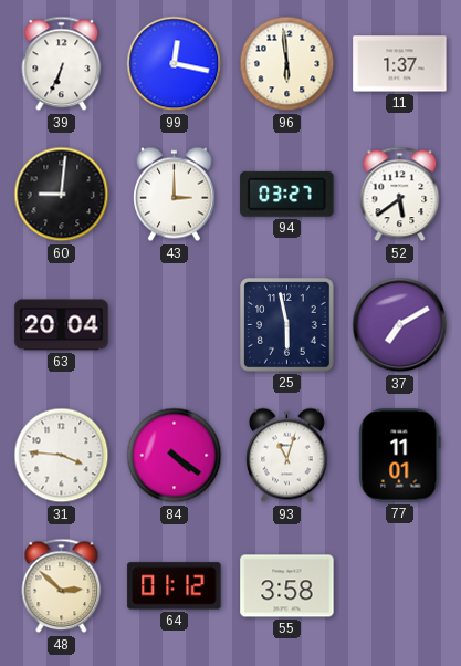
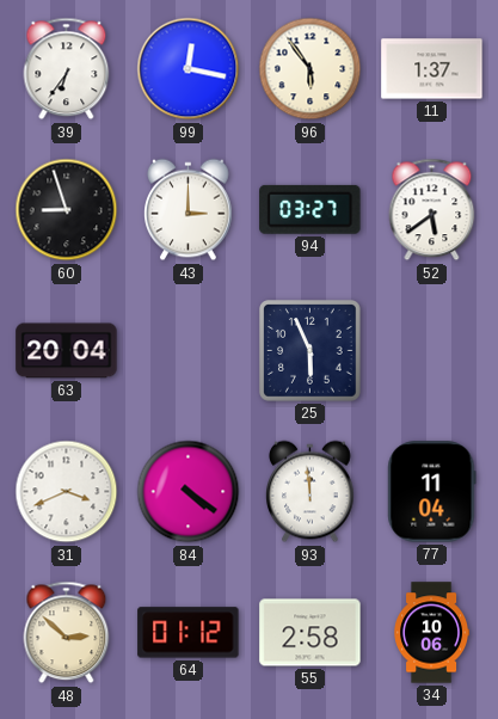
39: 6:34 -> 6:36
96: 5:59 -> 5:54
60: 9:01 -> 8:57
25: 5:58 -> 5:56
37: 7:10 -> none
31: 3:46 -> 3:41
93: 11:03 -> 11:59
77: 11:01 -> 11:04
55: 3:58 -> 2:58
34: none -> 10:06
